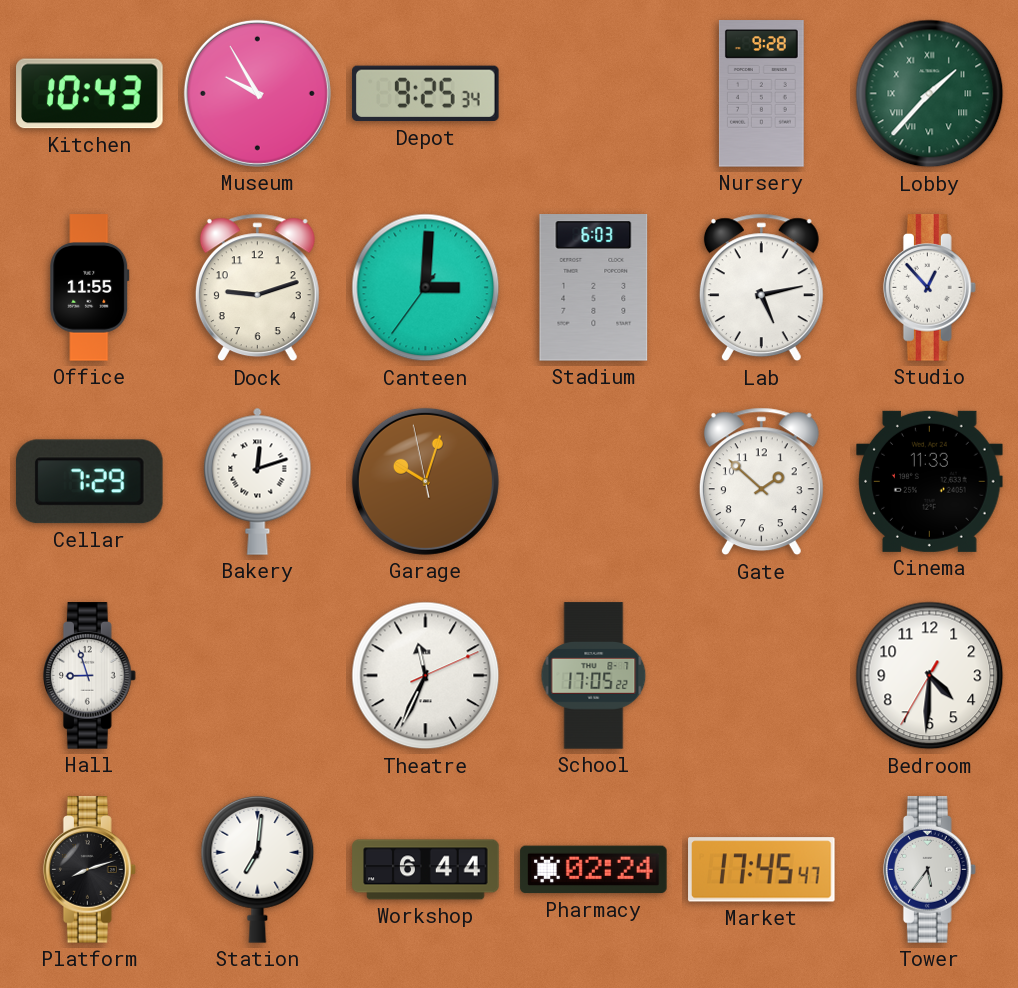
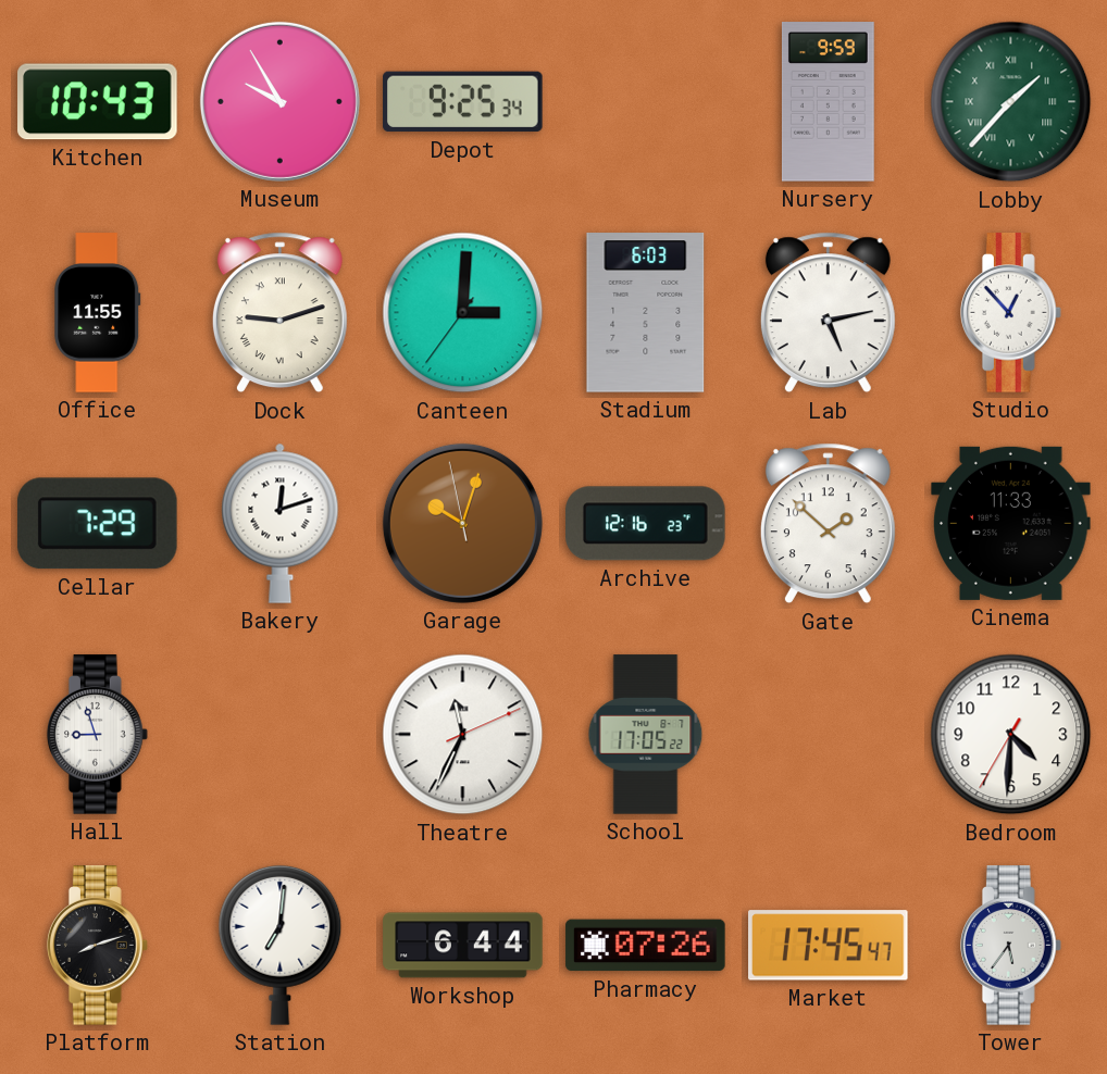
Nursery: 9:28 -> 9:59
Dock numerals: Arabic -> Roman
Archive: none -> 12:16
Pharmacy: 02:24 -> 07:26
